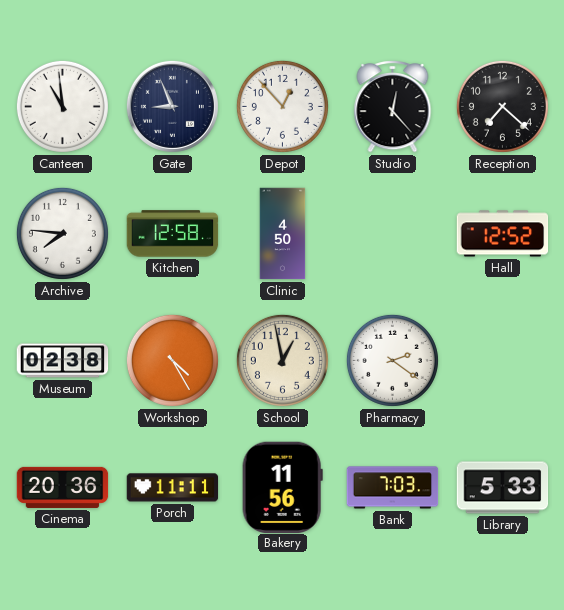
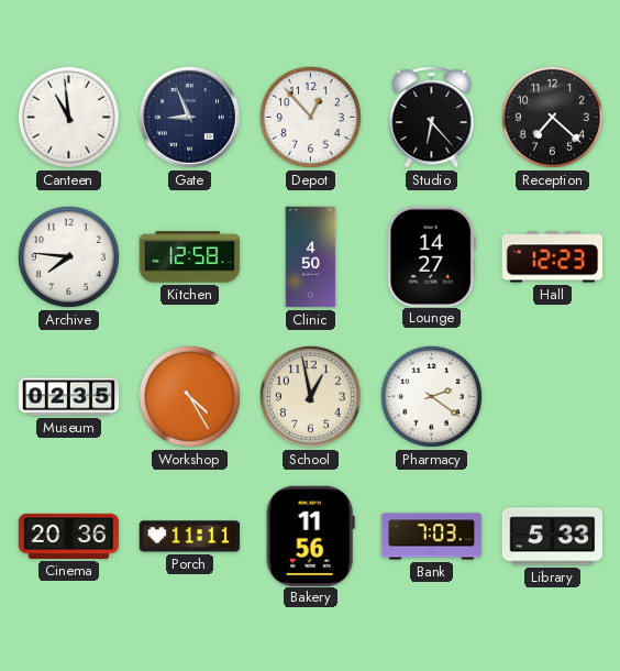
Studio: 12:23 -> 6:23
Lounge: none -> 14:27
Hall: 12:52 -> 12:23
Museum: 02:38 -> 02:35
